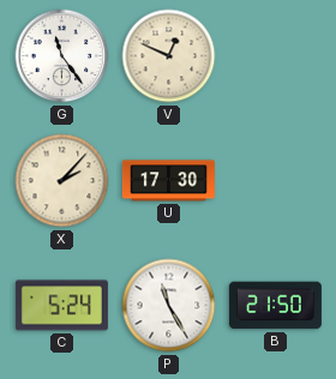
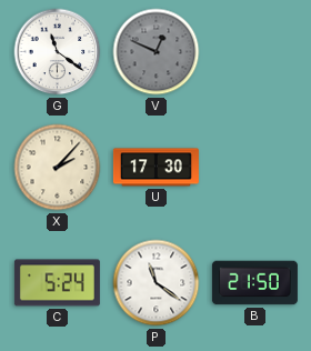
G: 11:24 -> 11:21
V dial: cream -> grey
P: 11:25 -> 11:21
